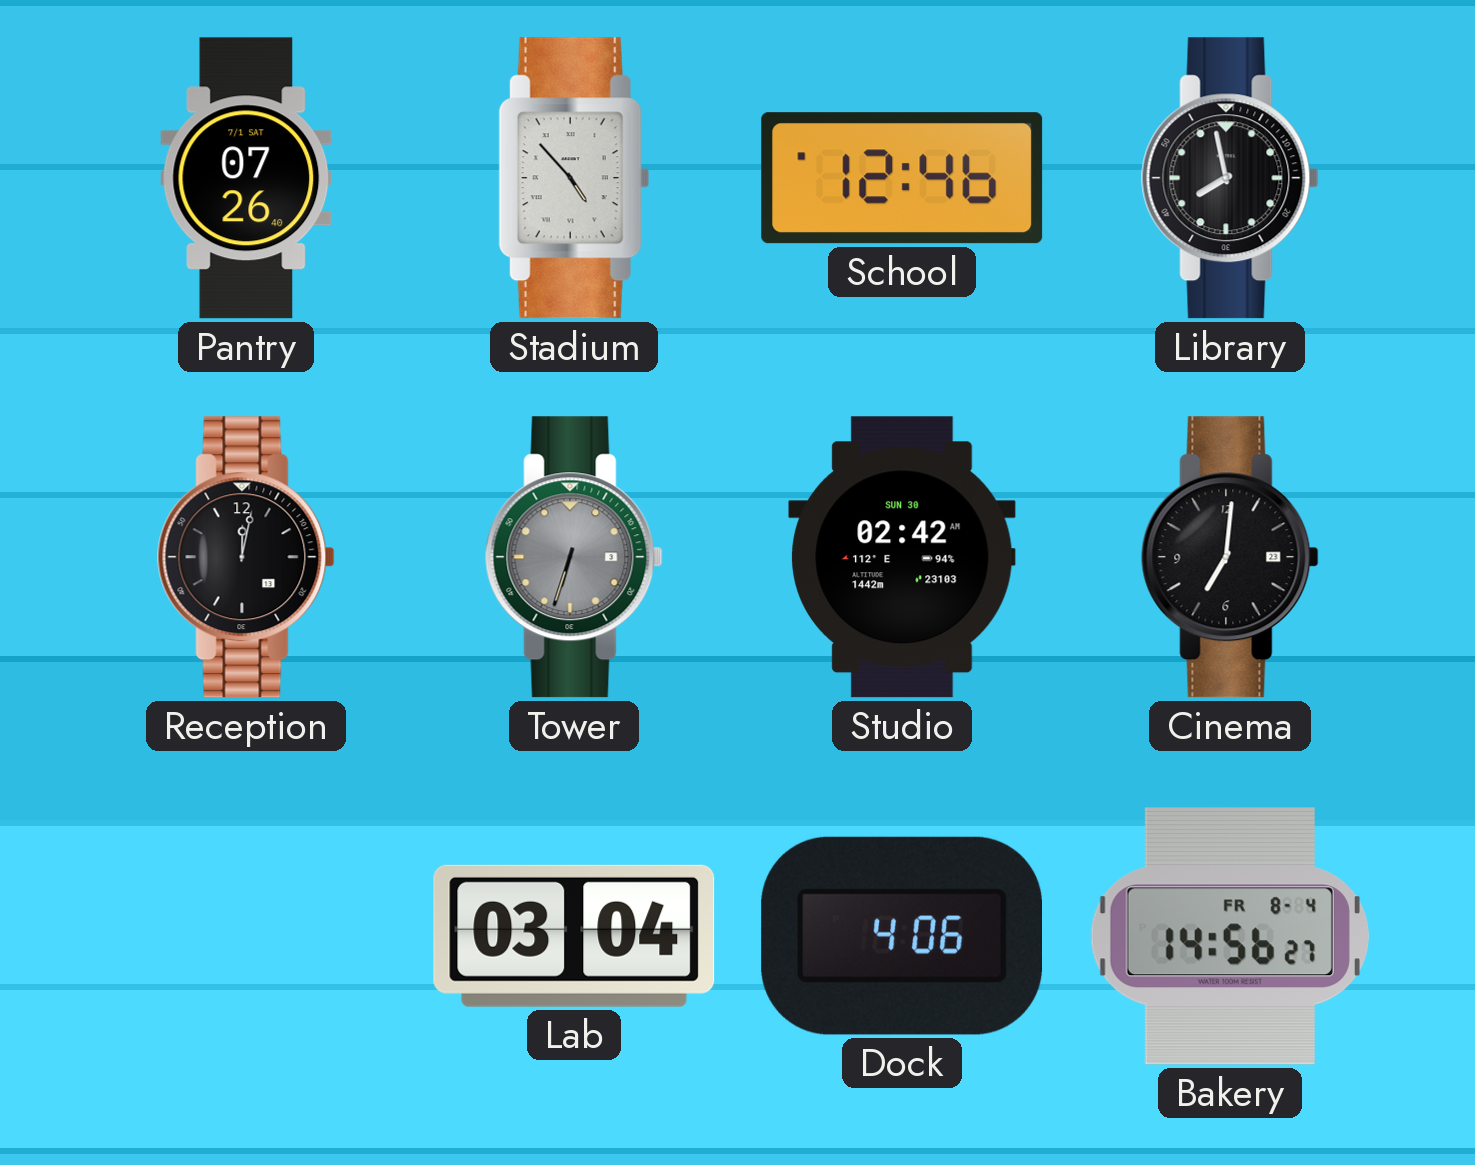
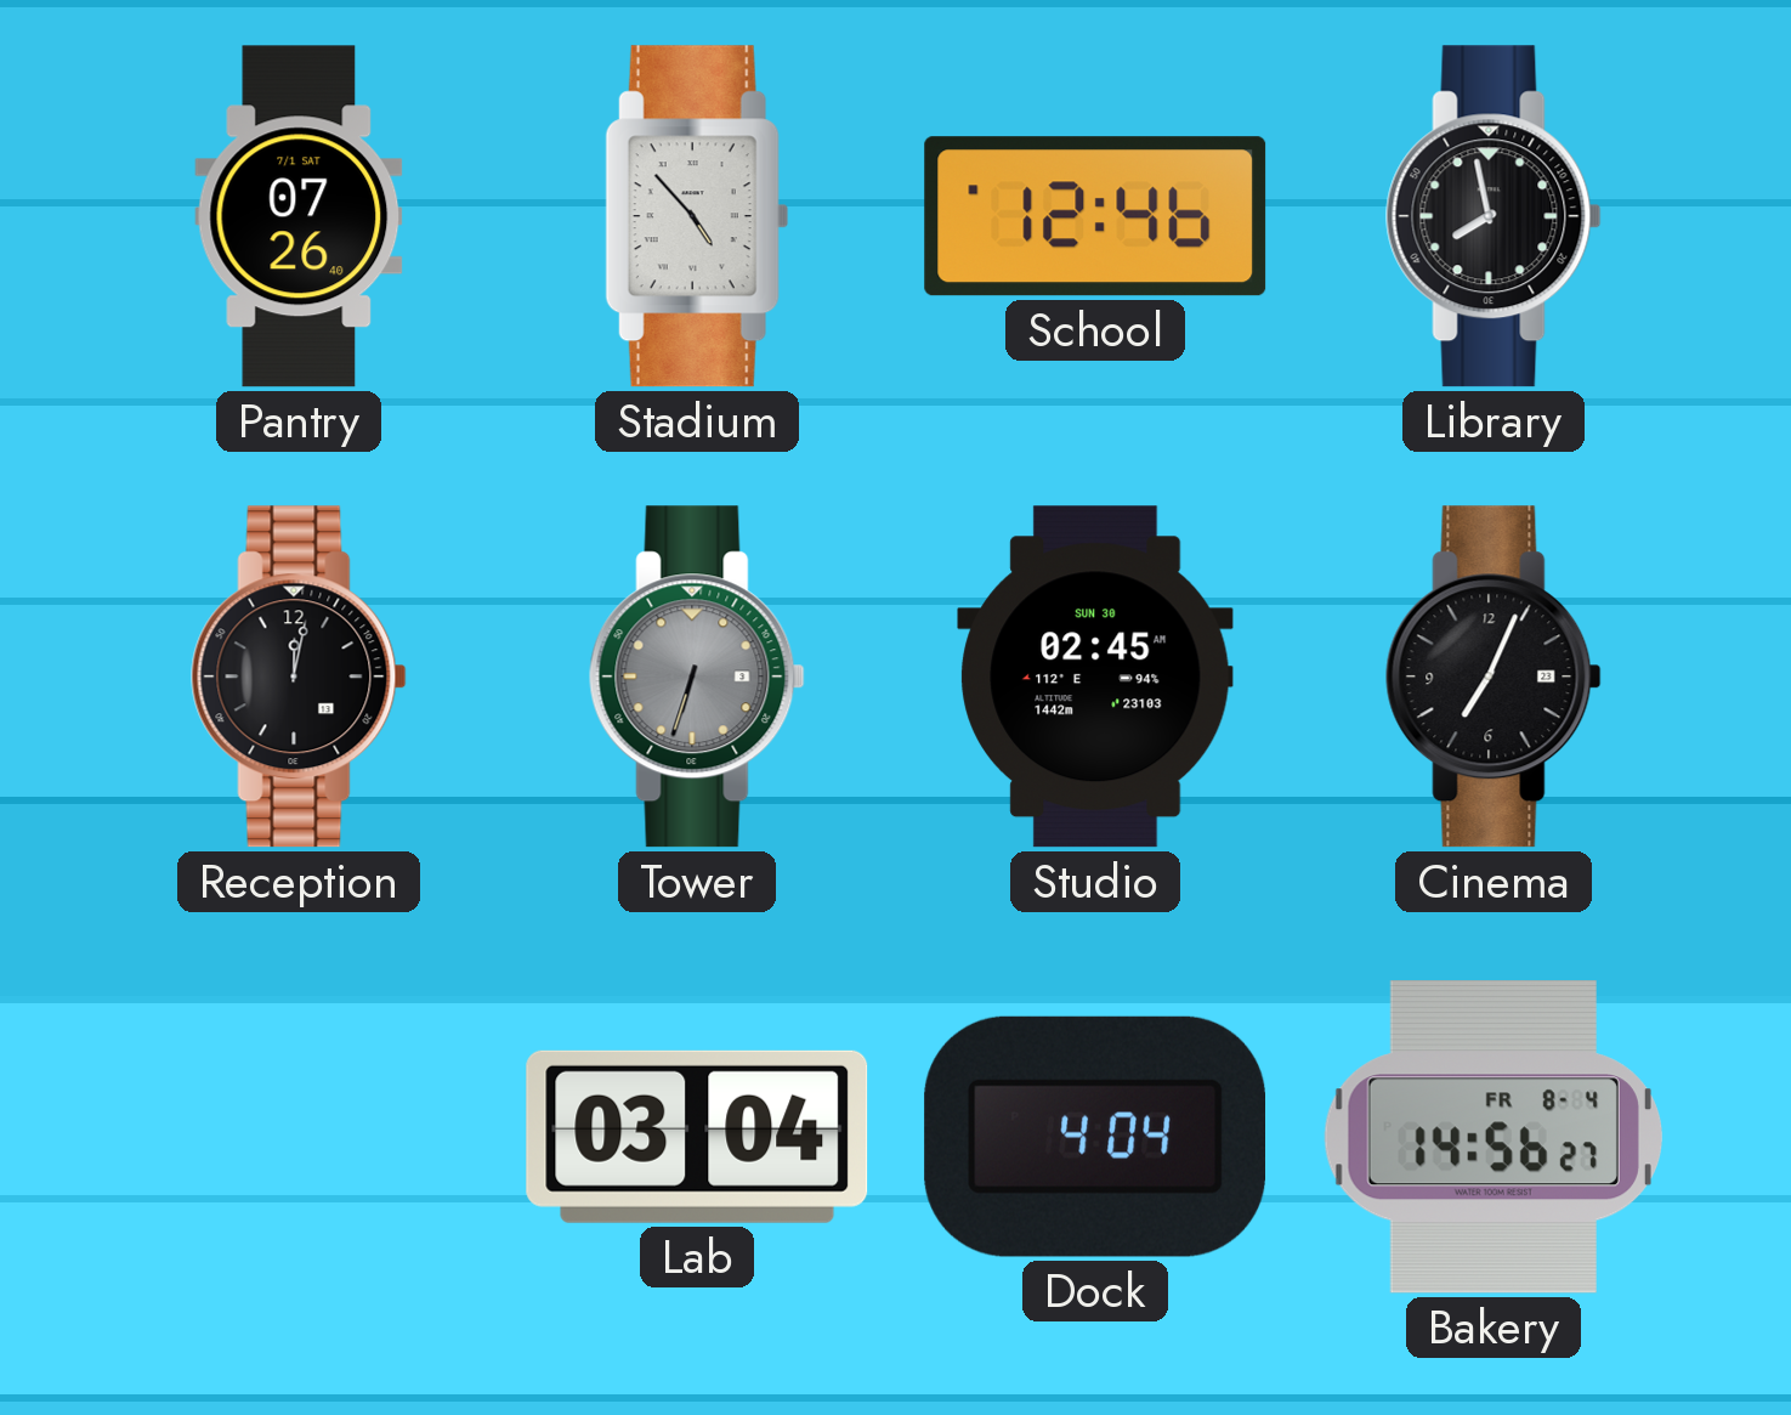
Studio: 02:42 -> 02:45
Cinema: 7:01 -> 7:04
Dock: 4:06 -> 4:04
